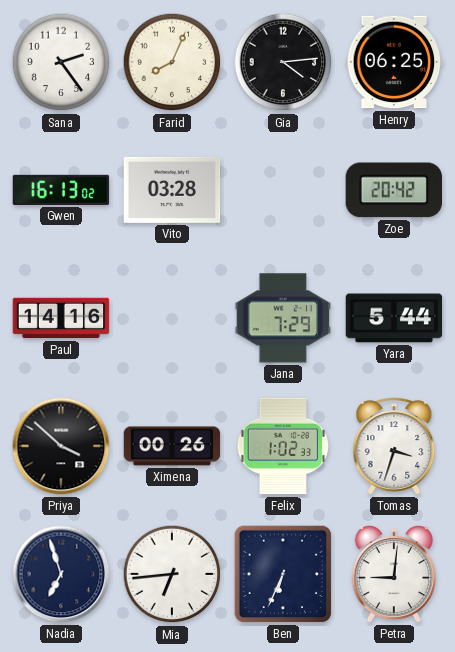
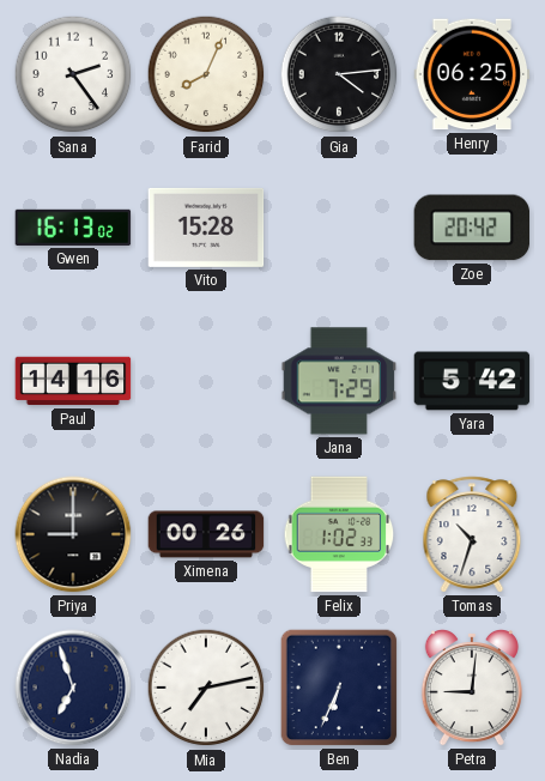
Vito: 03:28 -> 15:28
Yara: 5:44 -> 5:42
Priya: 3:52 -> 9:00
Tomas: 3:33 -> 10:33
Mia: 6:44 -> 7:13
